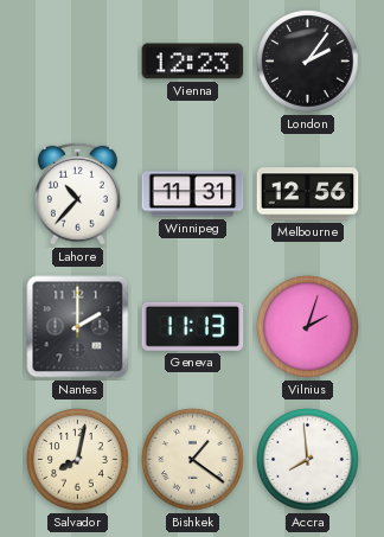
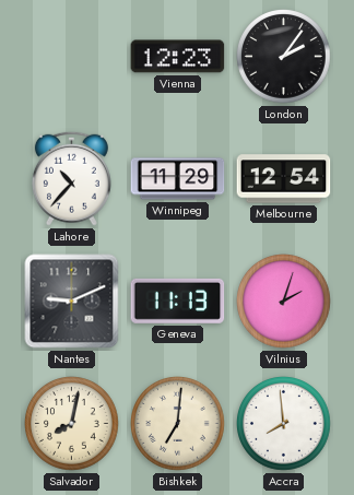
Winnipeg: 11:31 -> 11:29
Melbourne: 12:56 -> 12:54
Nantes: 2:00 -> 9:11
Bishkek: 1:21 -> 7:01
